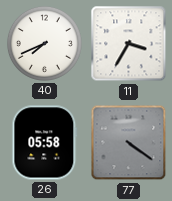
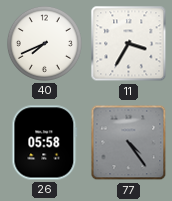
77: 4:21 -> 4:24
